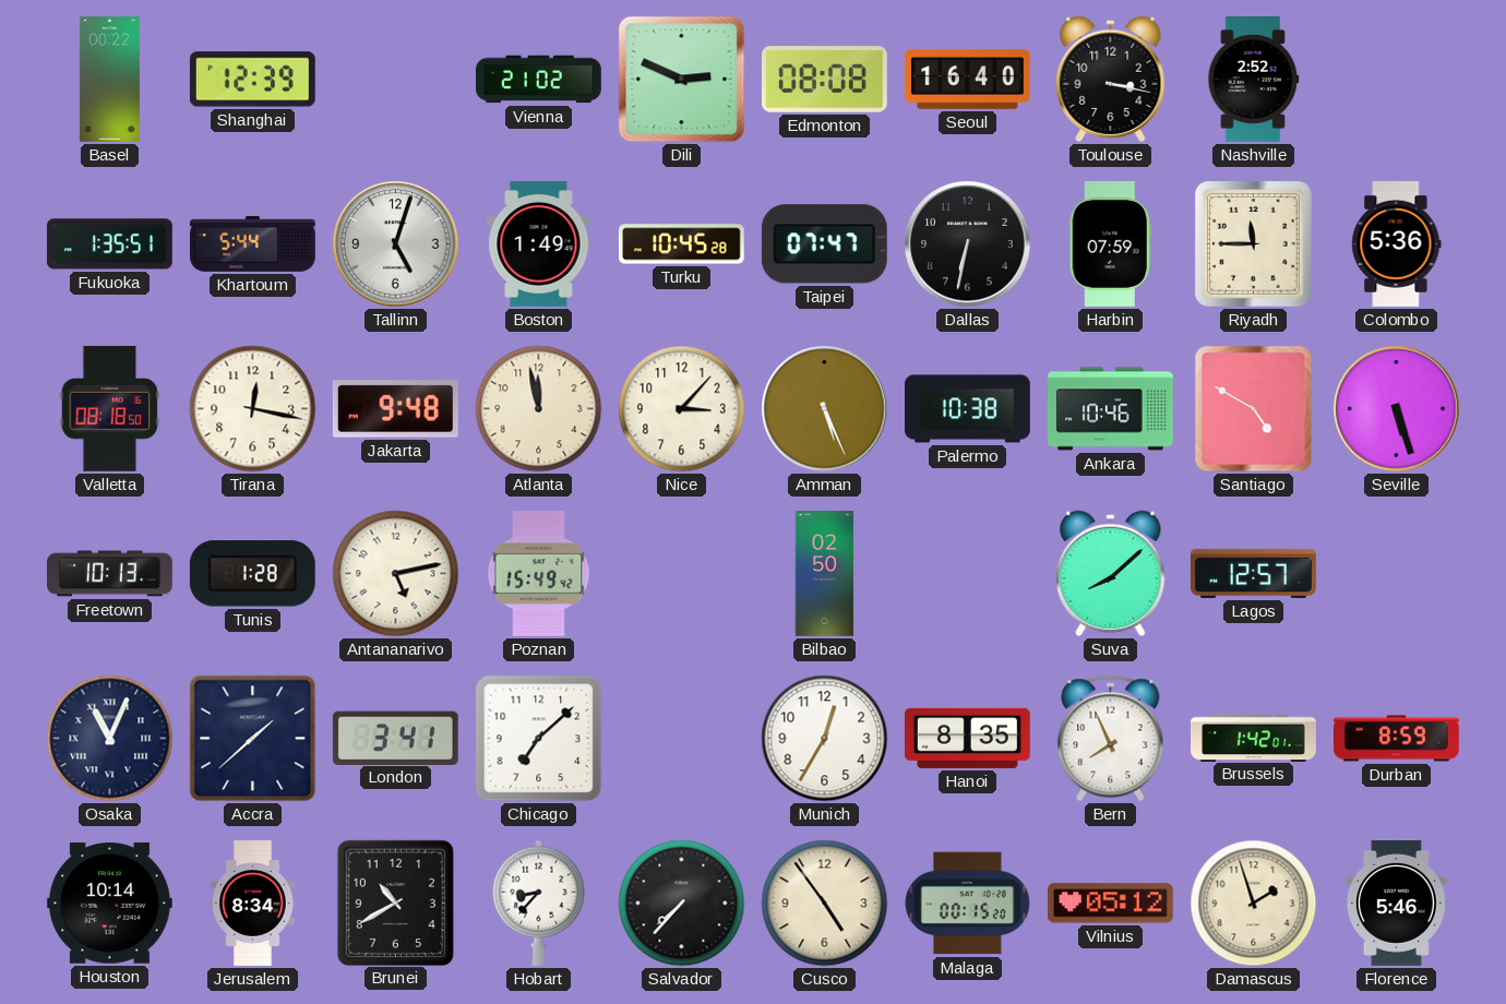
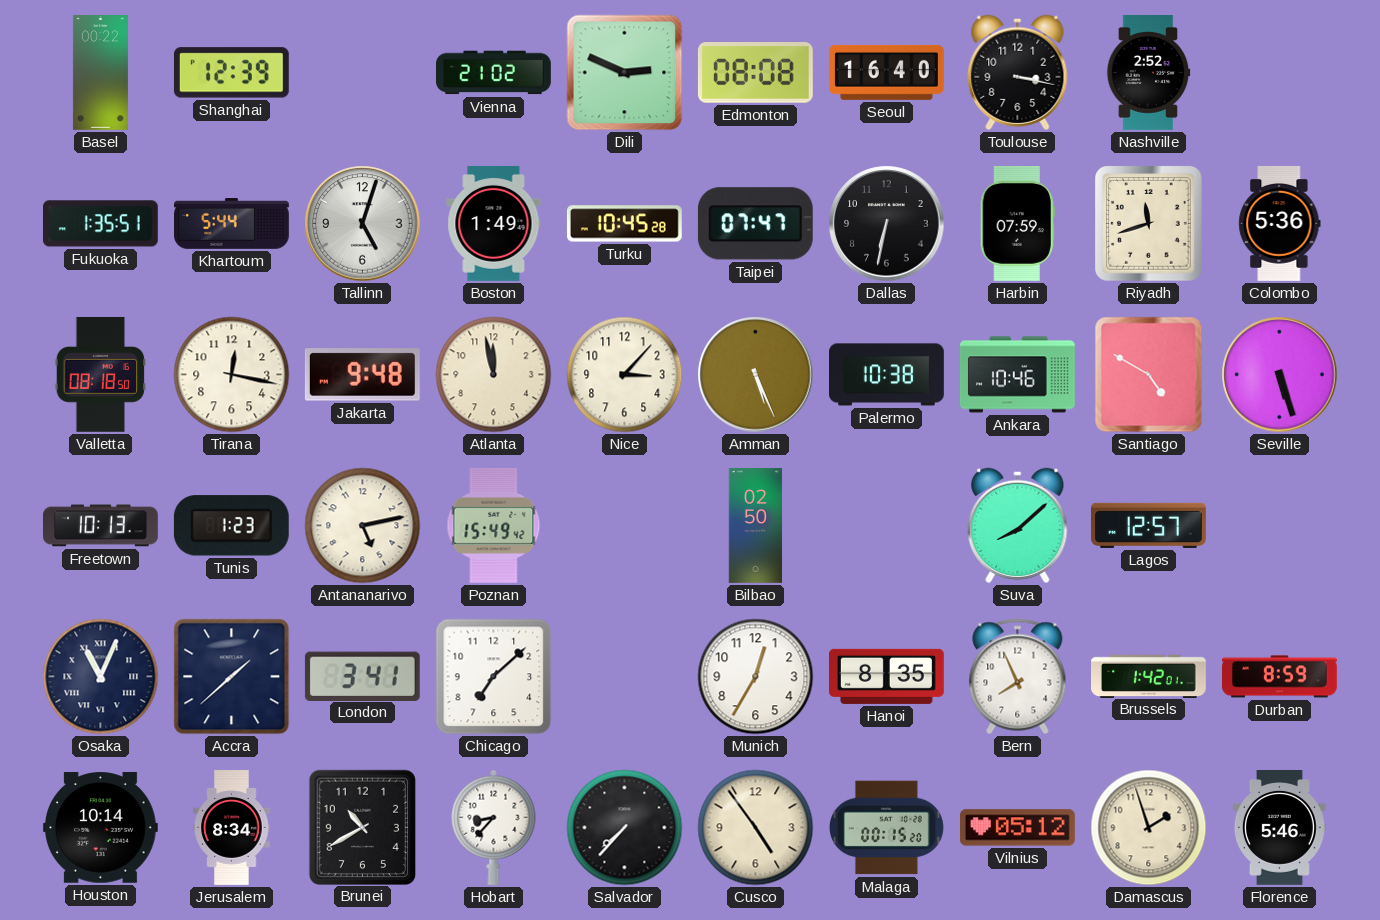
Riyadh: 11:45 -> 11:42
Tunis: 1:28 -> 1:23
